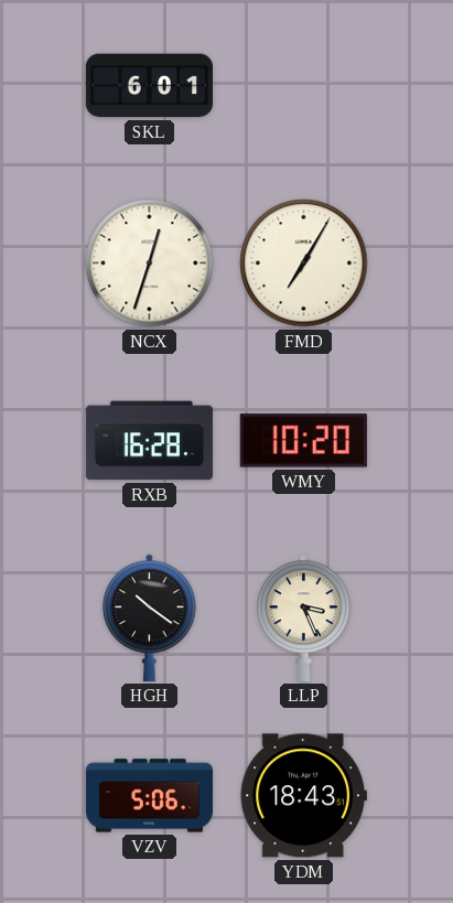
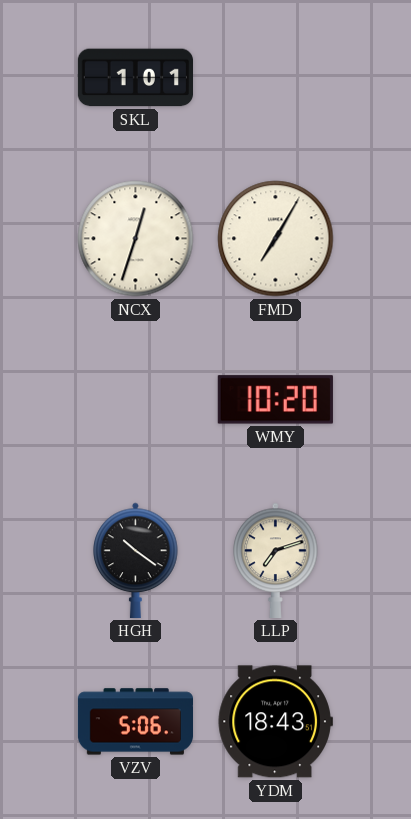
SKL: 6:01 -> 1:01
RXB: 16:28 -> none
LLP: 3:26 -> 7:12
